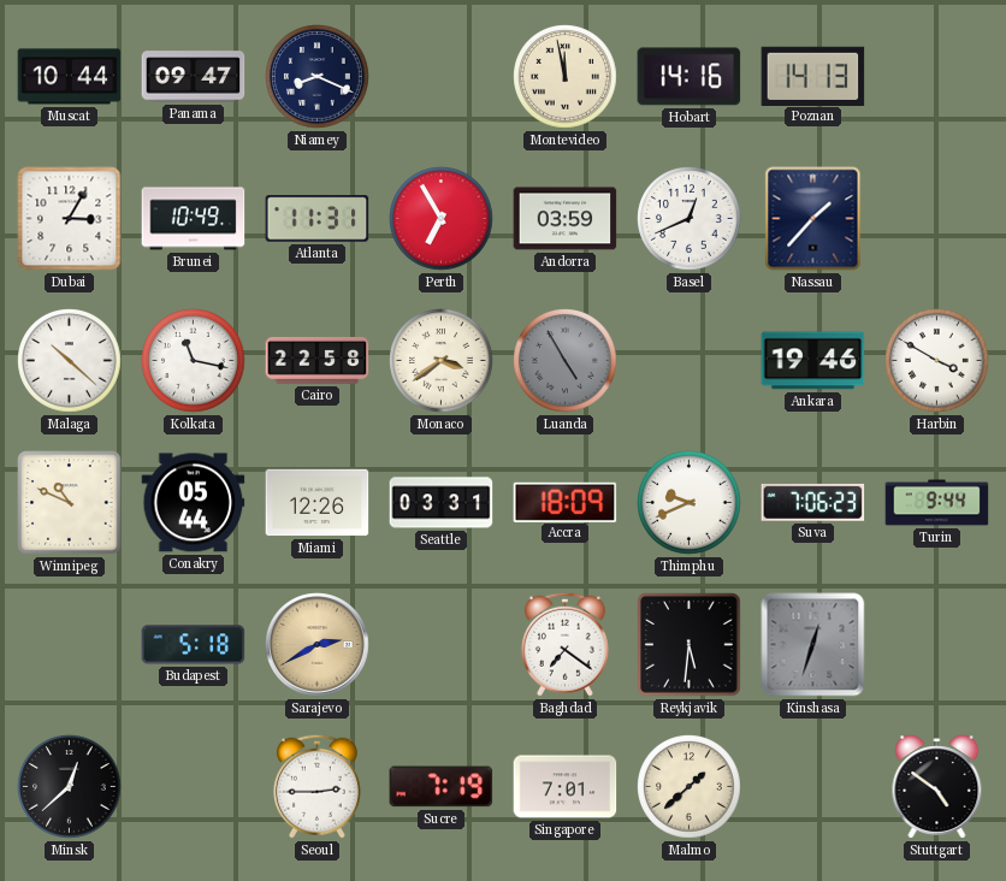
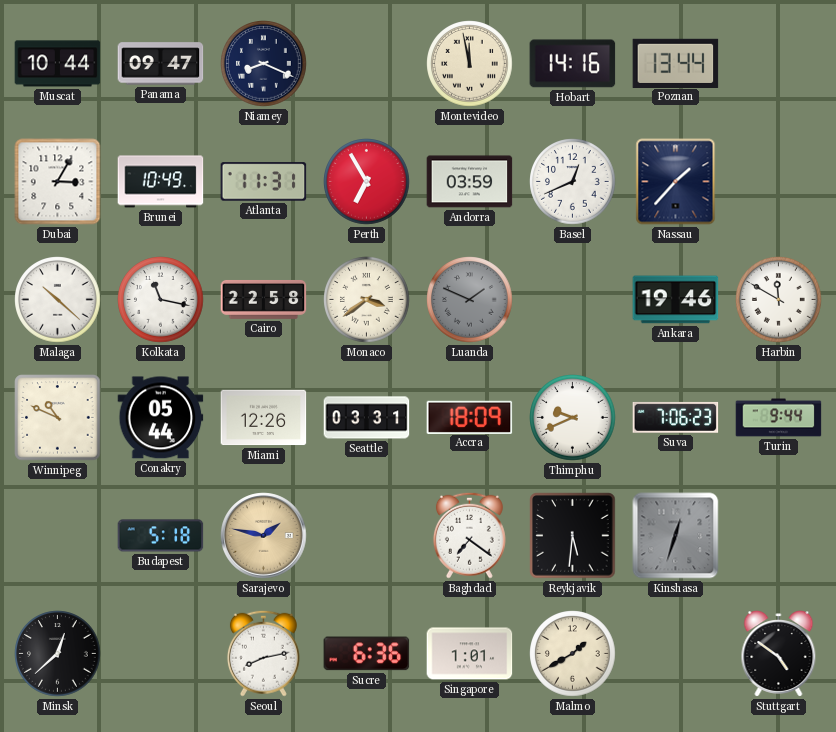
Poznan: 14:13 -> 13:44
Luanda: 4:55 -> 1:49
Harbin: 3:50 -> 11:50
Sarajevo: 2:40 -> 1:47
Seoul: 2:45 -> 8:13
Sucre: 7:19 -> 6:36
Singapore: 7:01 -> 1:01
Malmo: 1:38 -> 1:40
